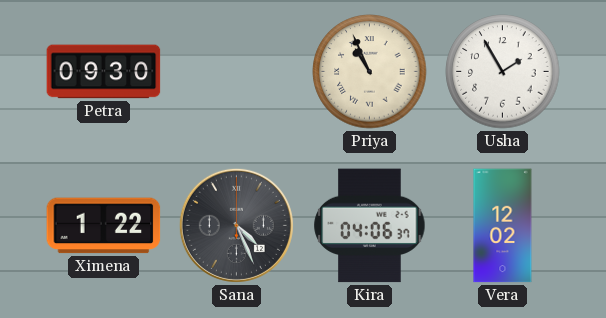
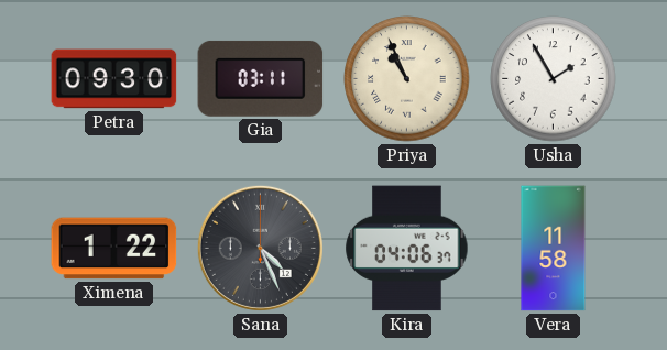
Gia: none -> 03:11
Vera: 12:02 -> 11:58
